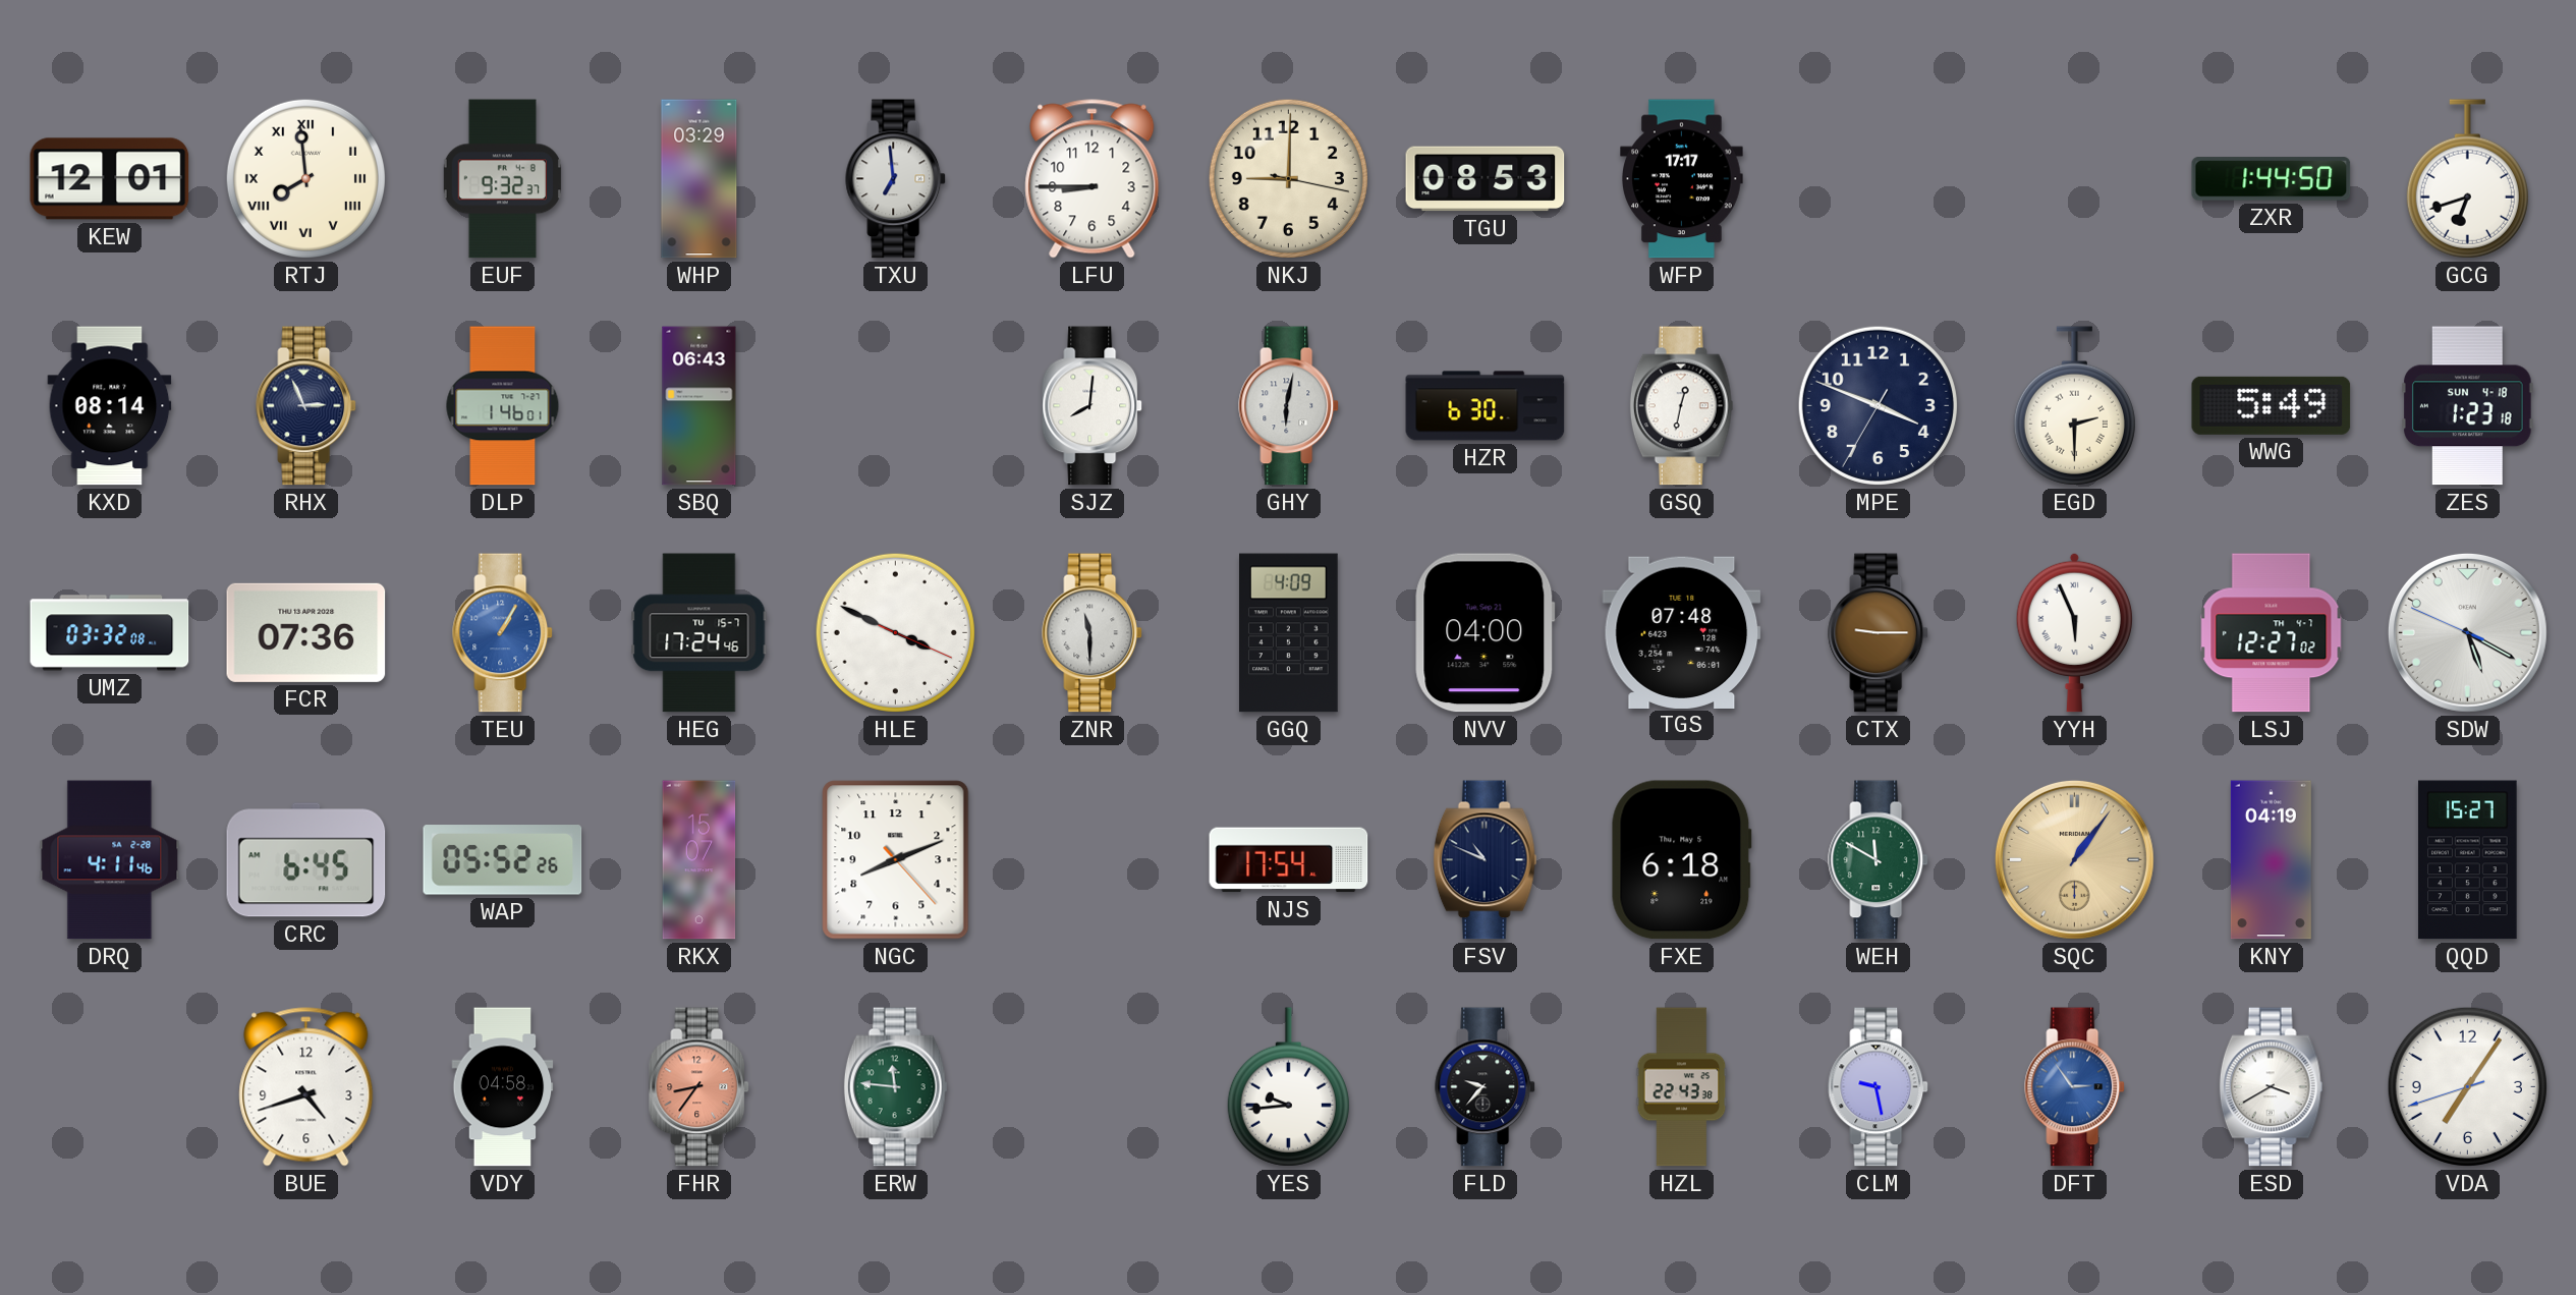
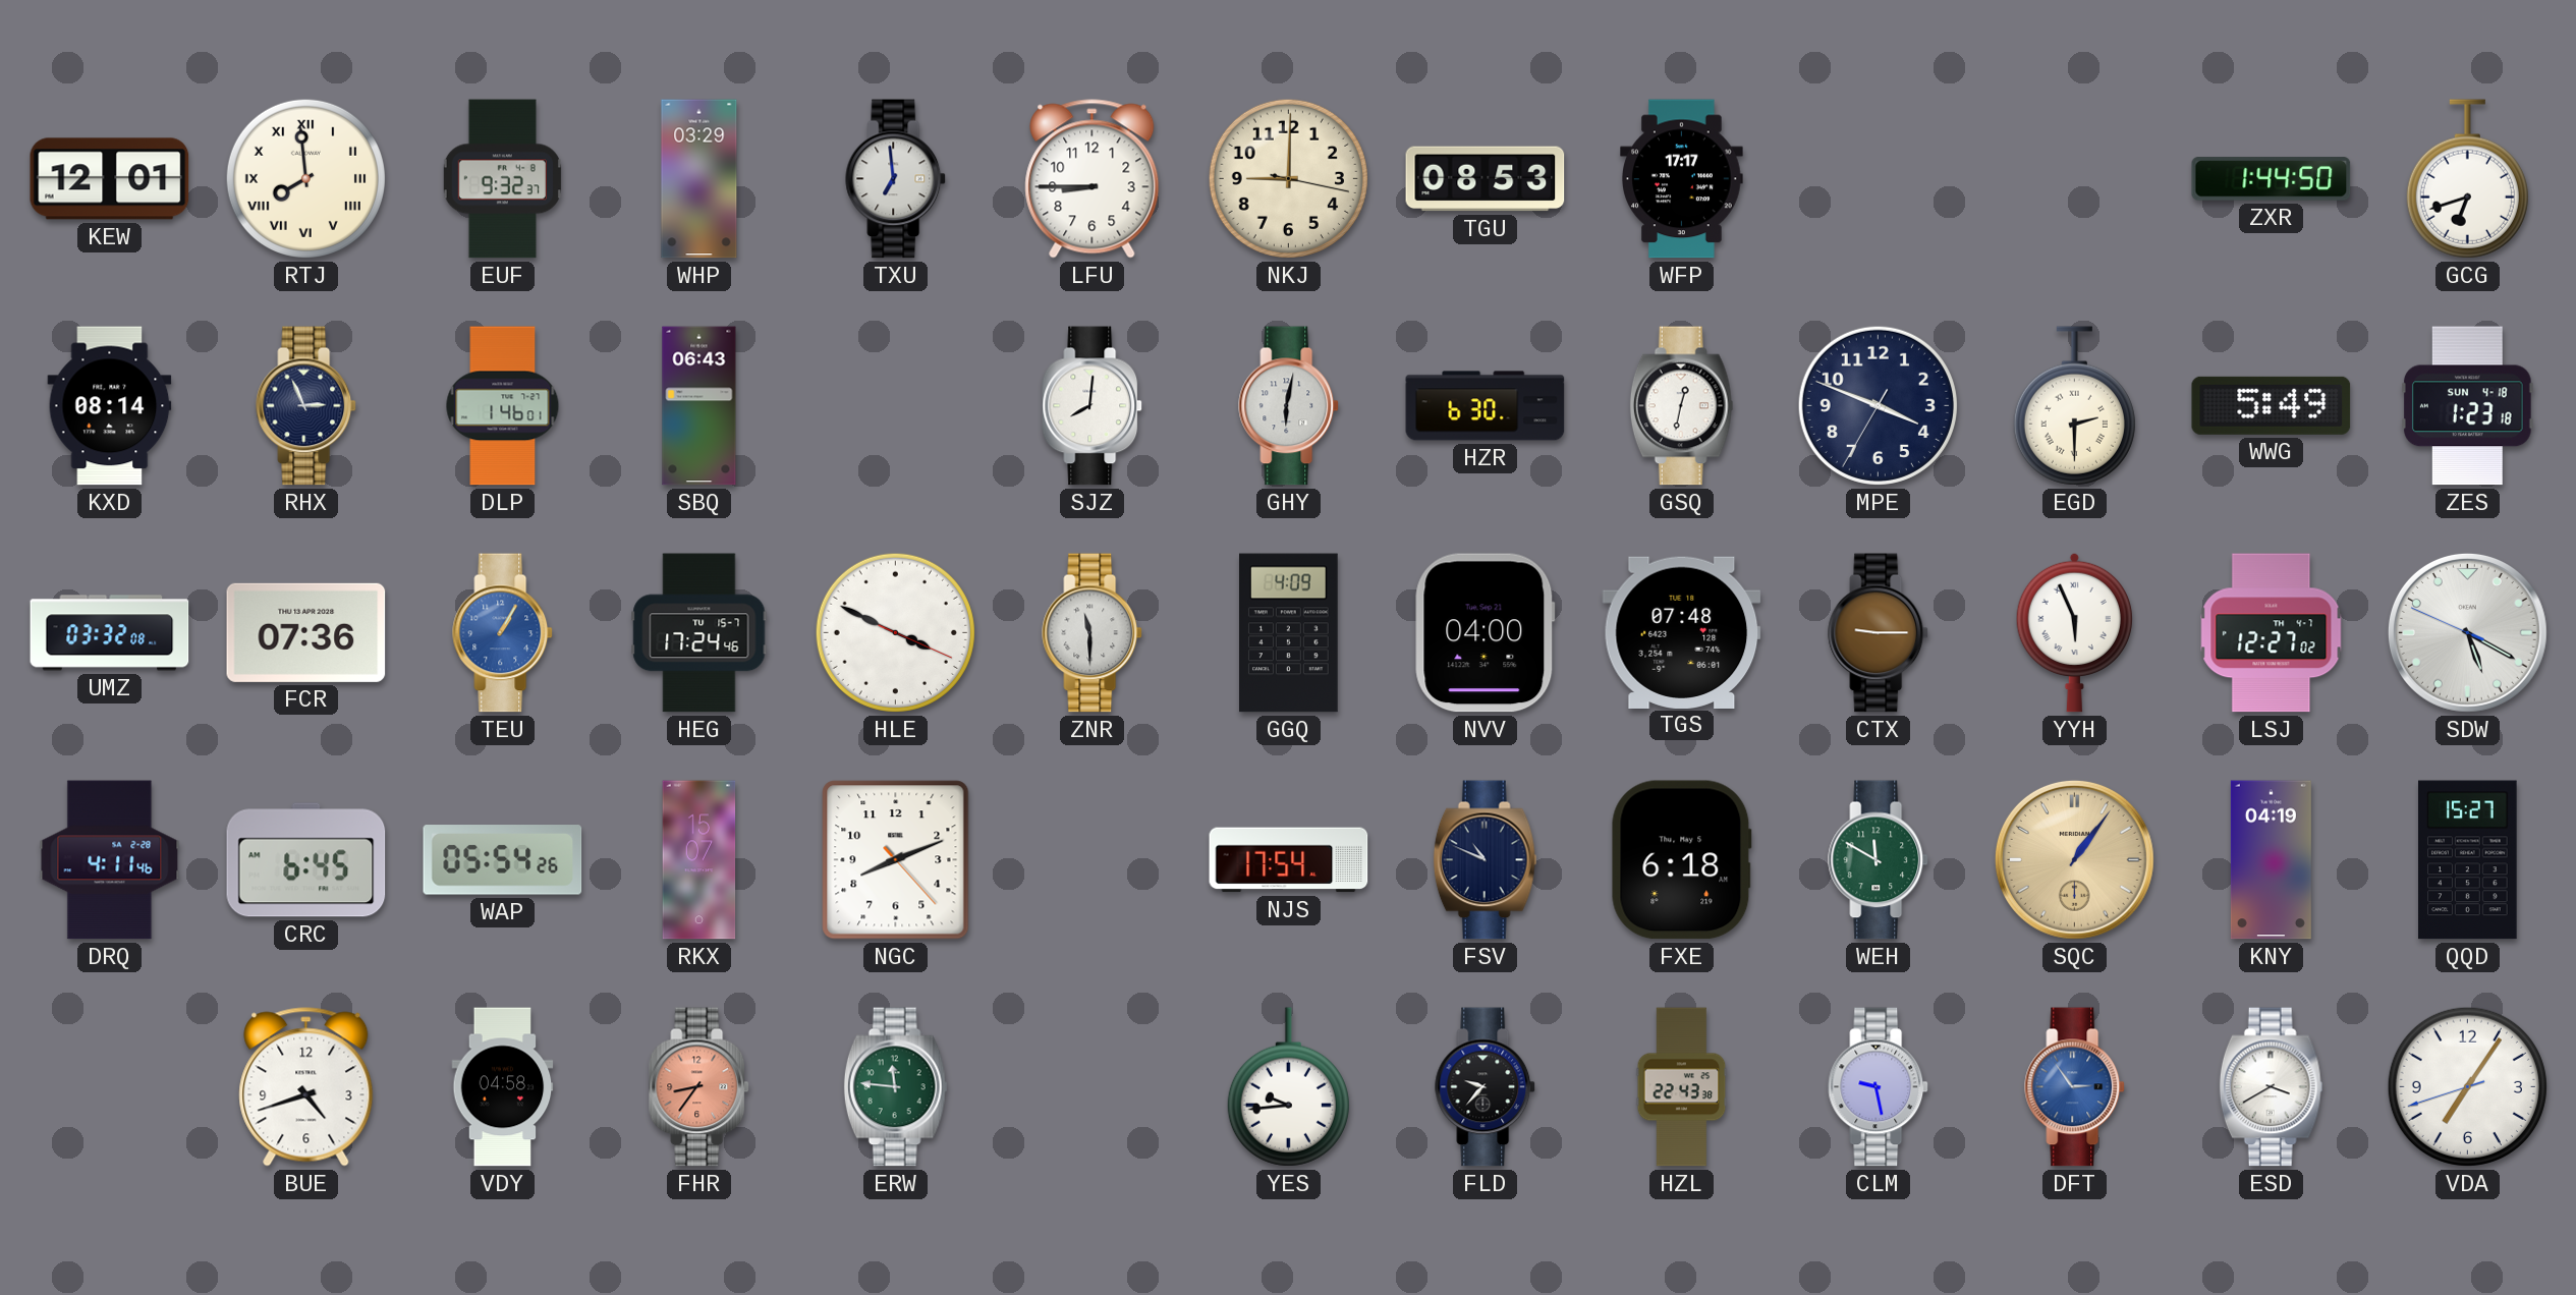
WAP: 05:52 -> 05:54
